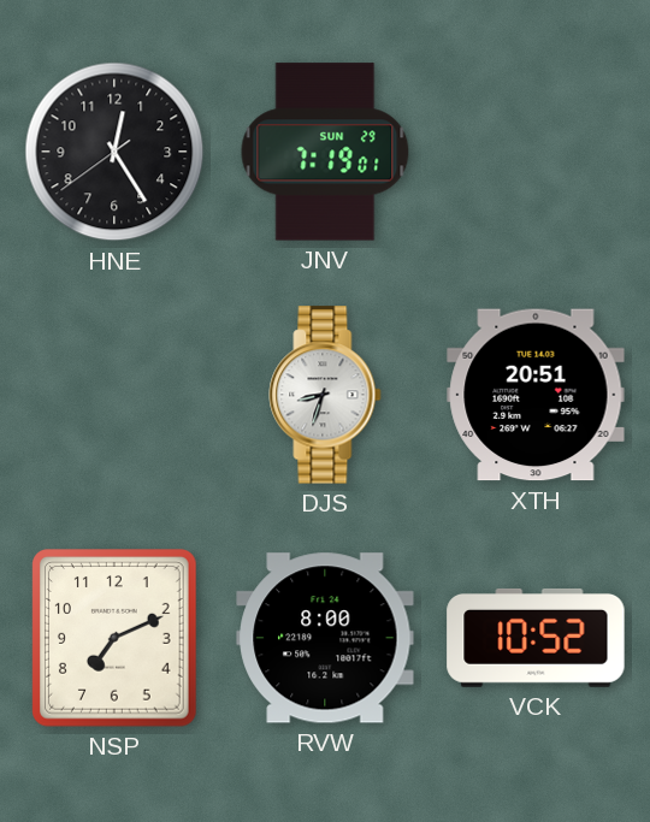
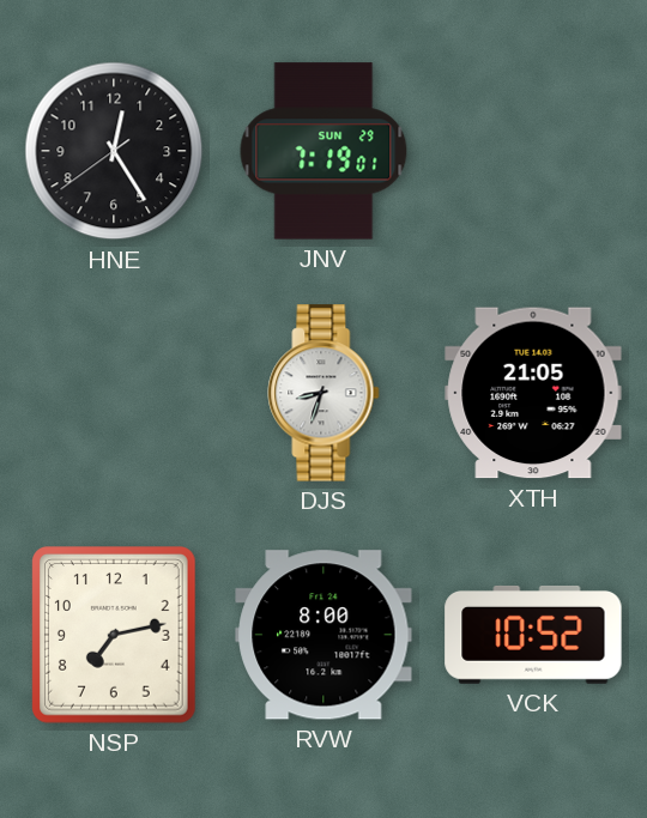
XTH: 20:51 -> 21:05
NSP: 7:11 -> 7:13
